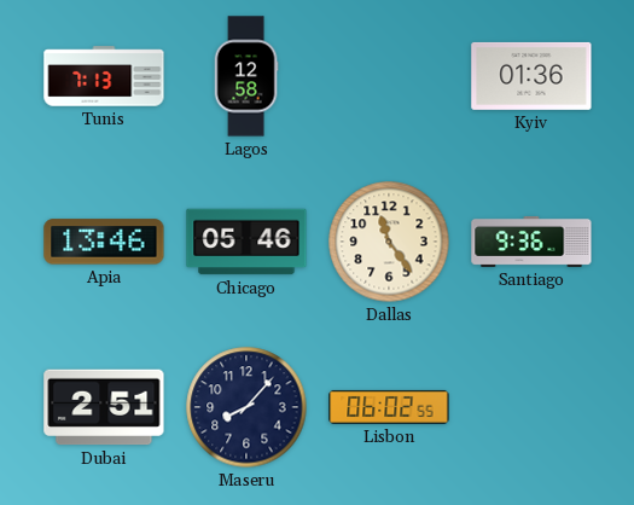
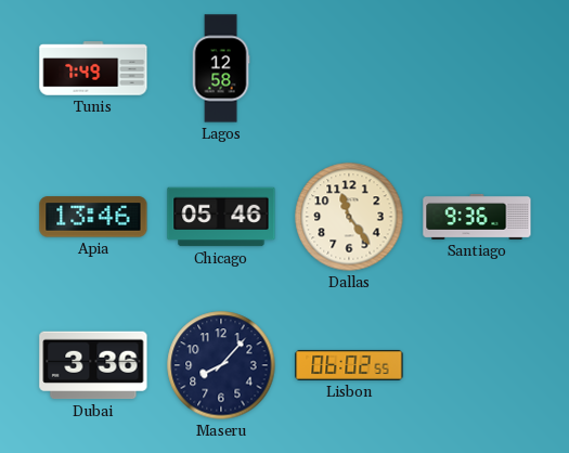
Tunis: 7:13 -> 7:49
Kyiv: 01:36 -> none
Dubai: 2:51 -> 3:36
